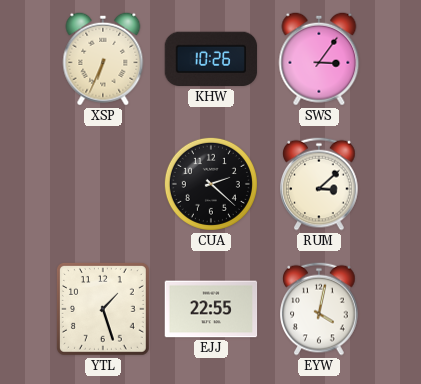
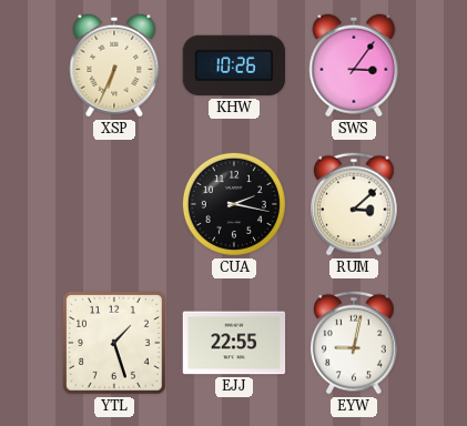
CUA: 2:22 -> 2:17
EYW: 4:02 -> 9:02
